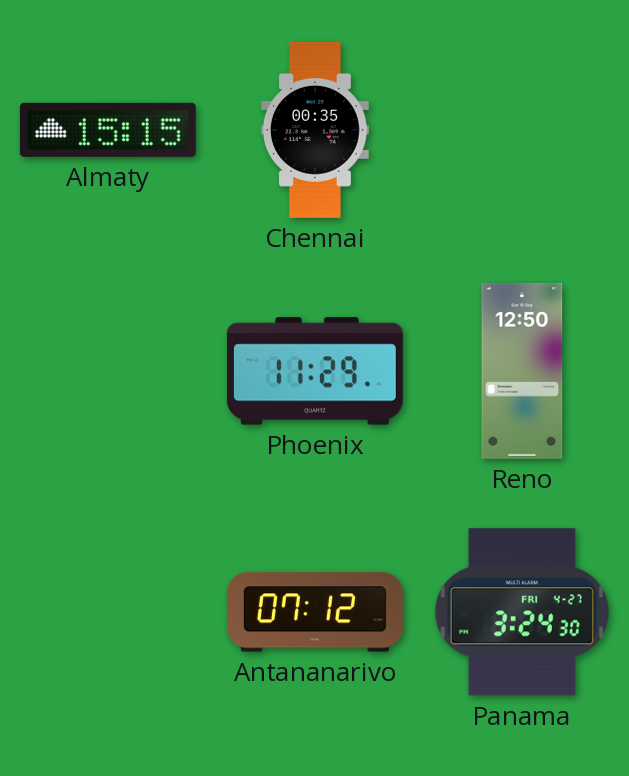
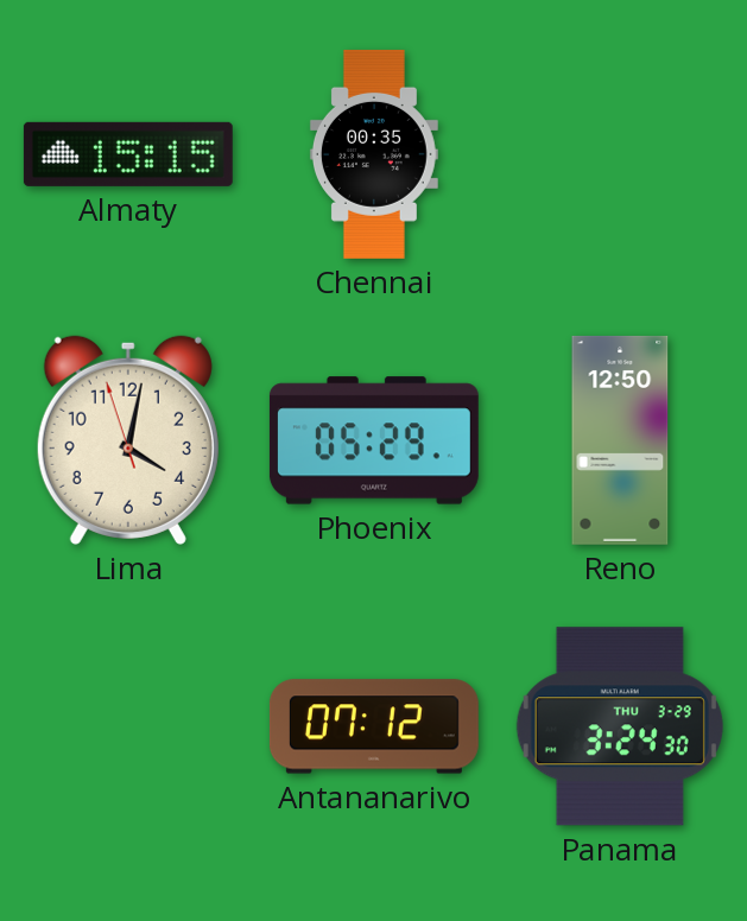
Lima: none -> 4:01
Phoenix: 11:29 -> 05:29
Panama date: FRI 4-27 -> THU 3-29
